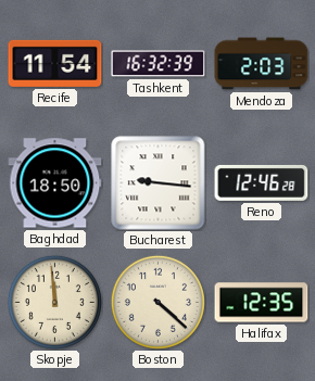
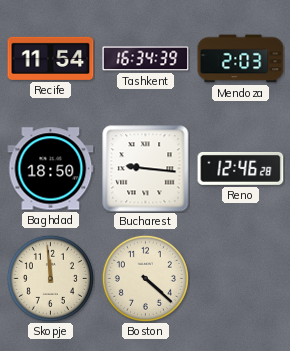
Tashkent: 16:32 -> 16:34
Halifax: 12:35 -> none
